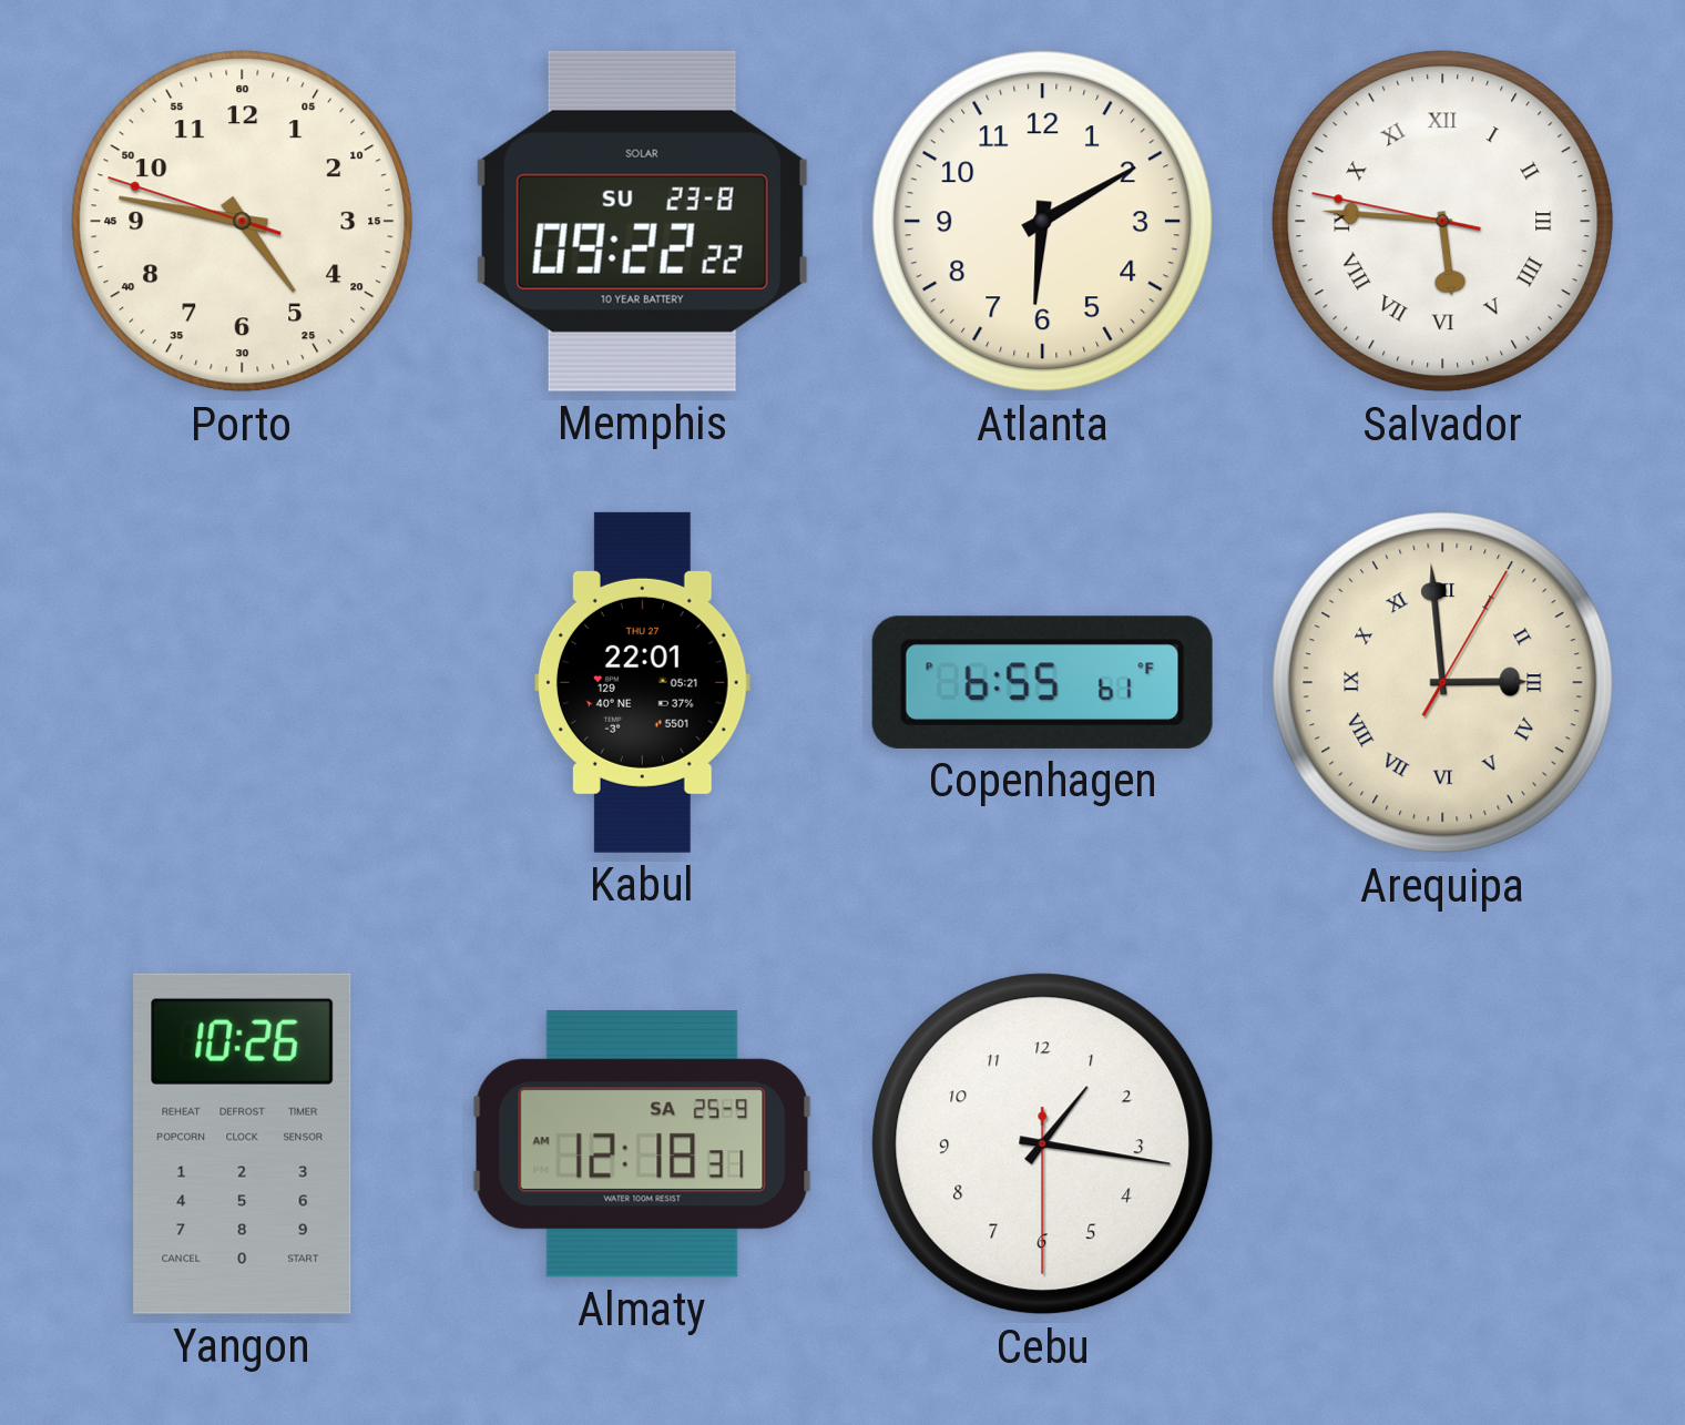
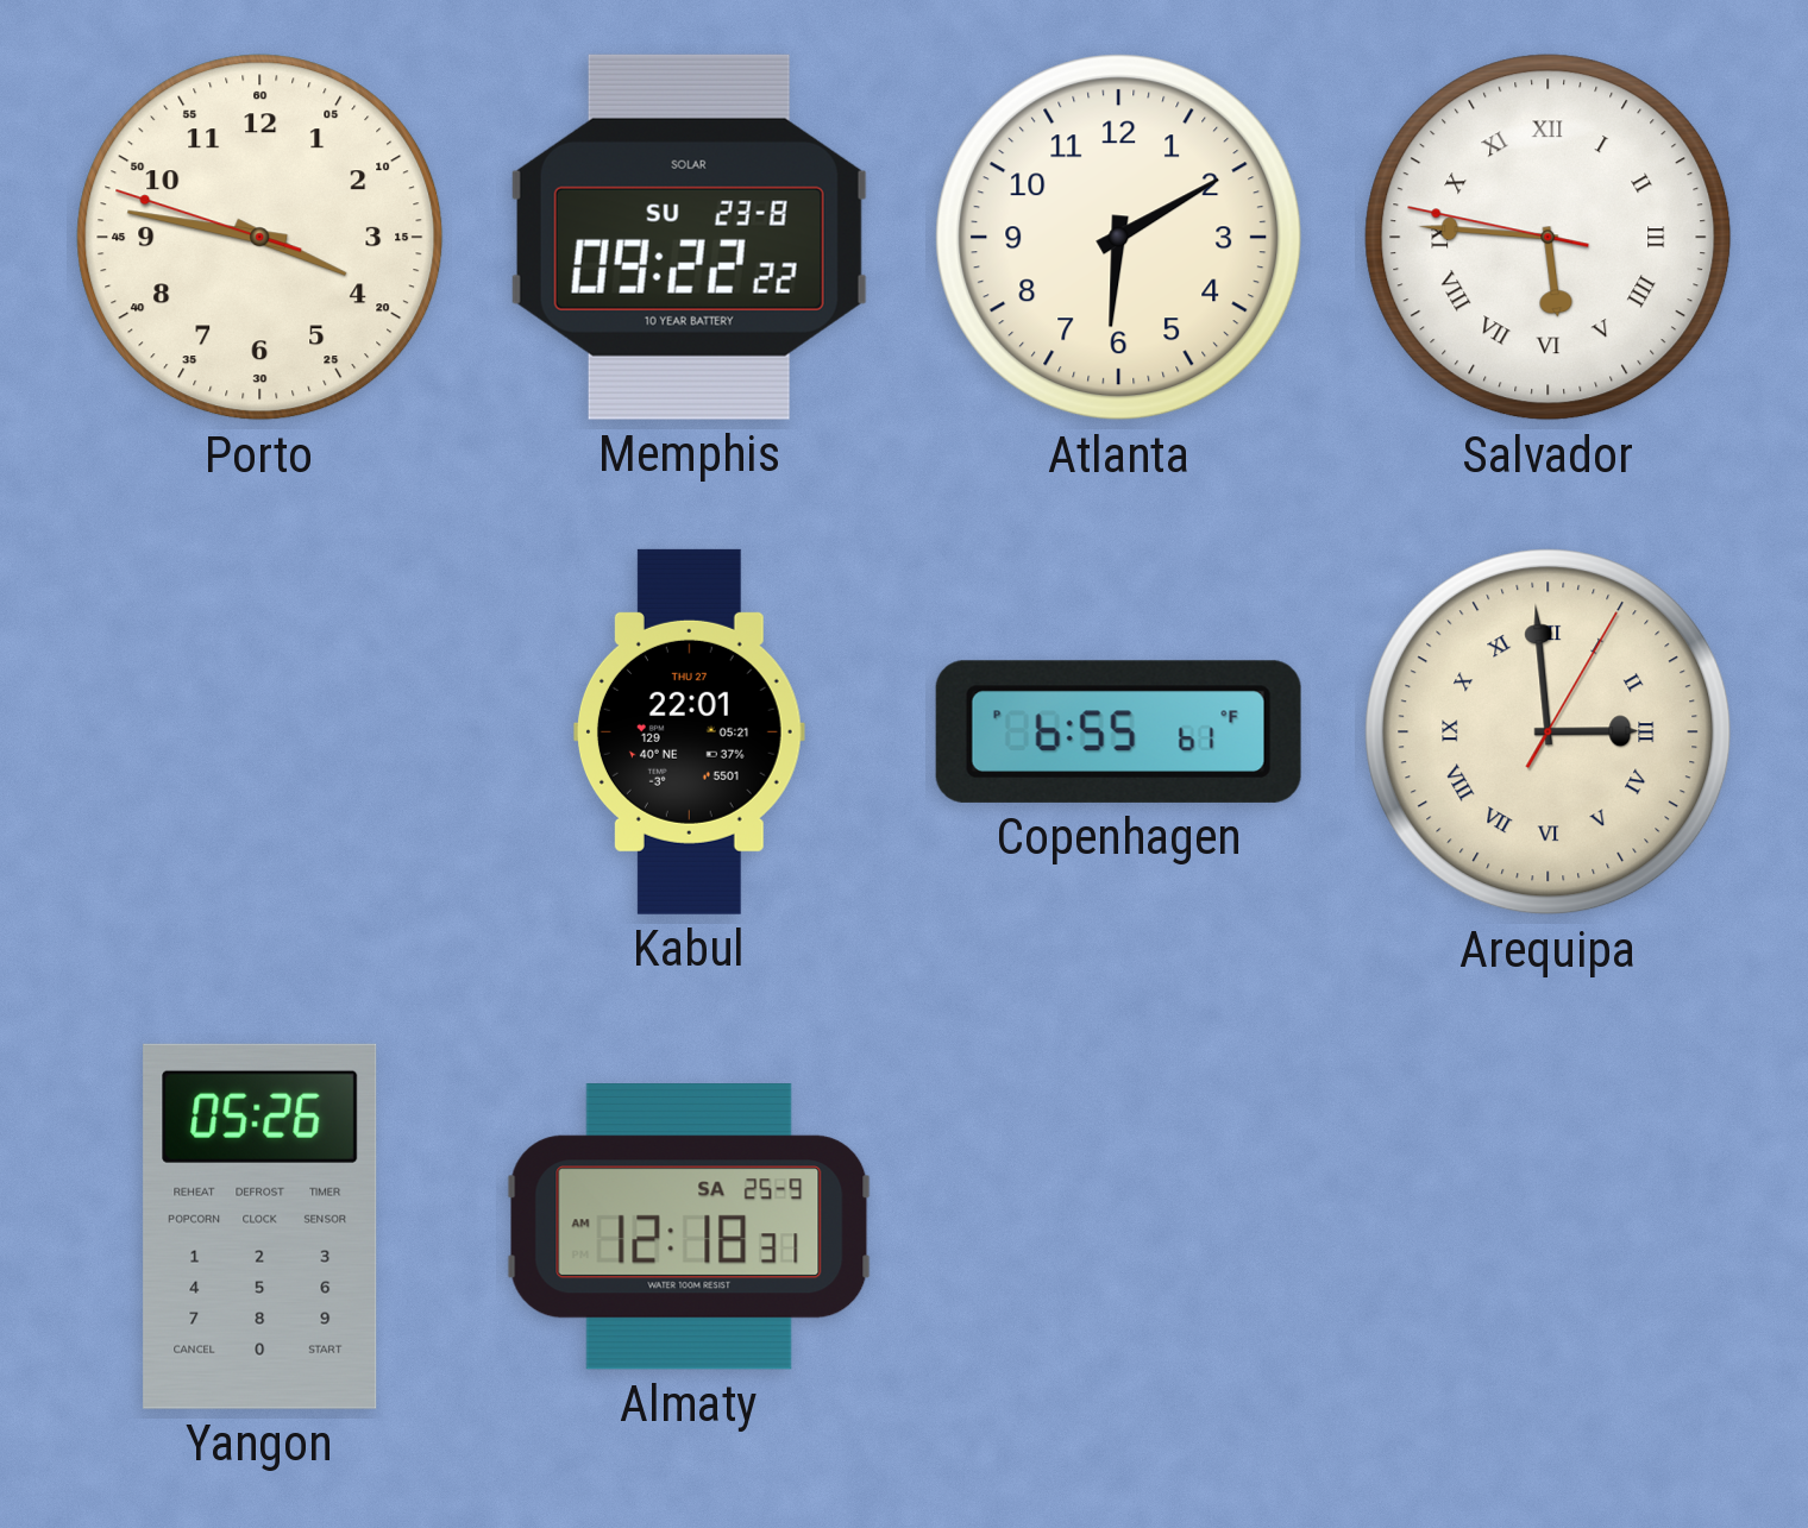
Porto: 4:46 -> 3:46
Yangon: 10:26 -> 05:26
Cebu: 1:16 -> none
